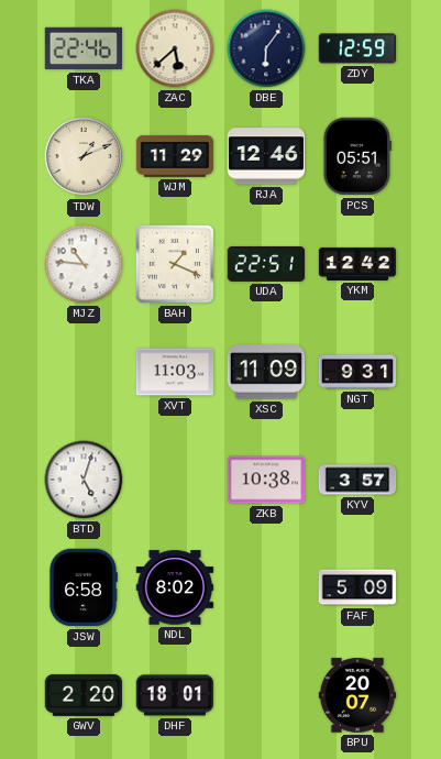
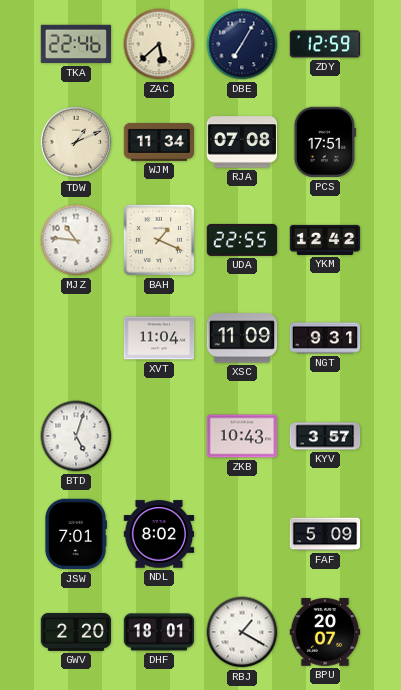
DBE: 6:06 -> 7:05
WJM: 11:29 -> 11:34
RJA: 12:46 -> 07:08
PCS: 05:51 -> 17:51
UDA: 22:51 -> 22:55
XVT: 11:03 -> 11:04
ZKB: 10:38 -> 10:43
JSW: 6:58 -> 7:01
RBJ: none -> 1:20
